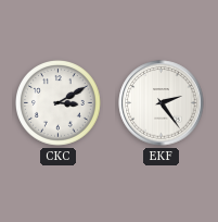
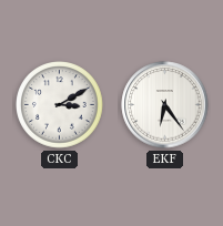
EKF: 2:24 -> 6:24
